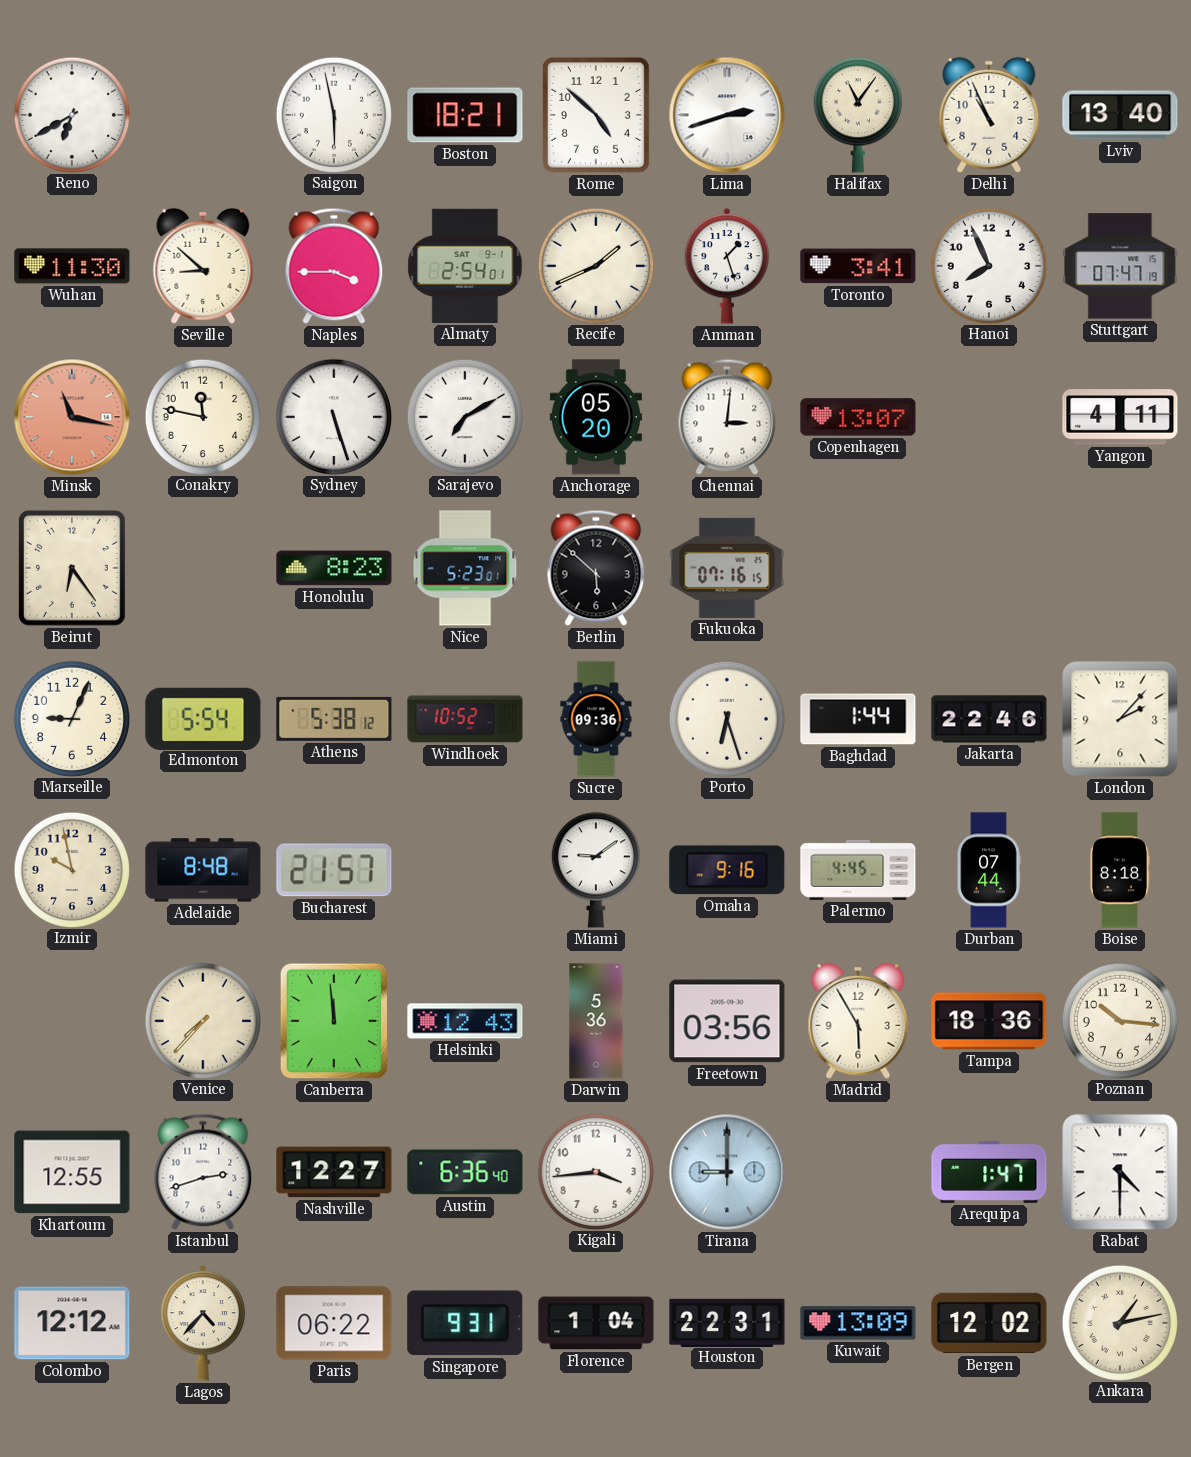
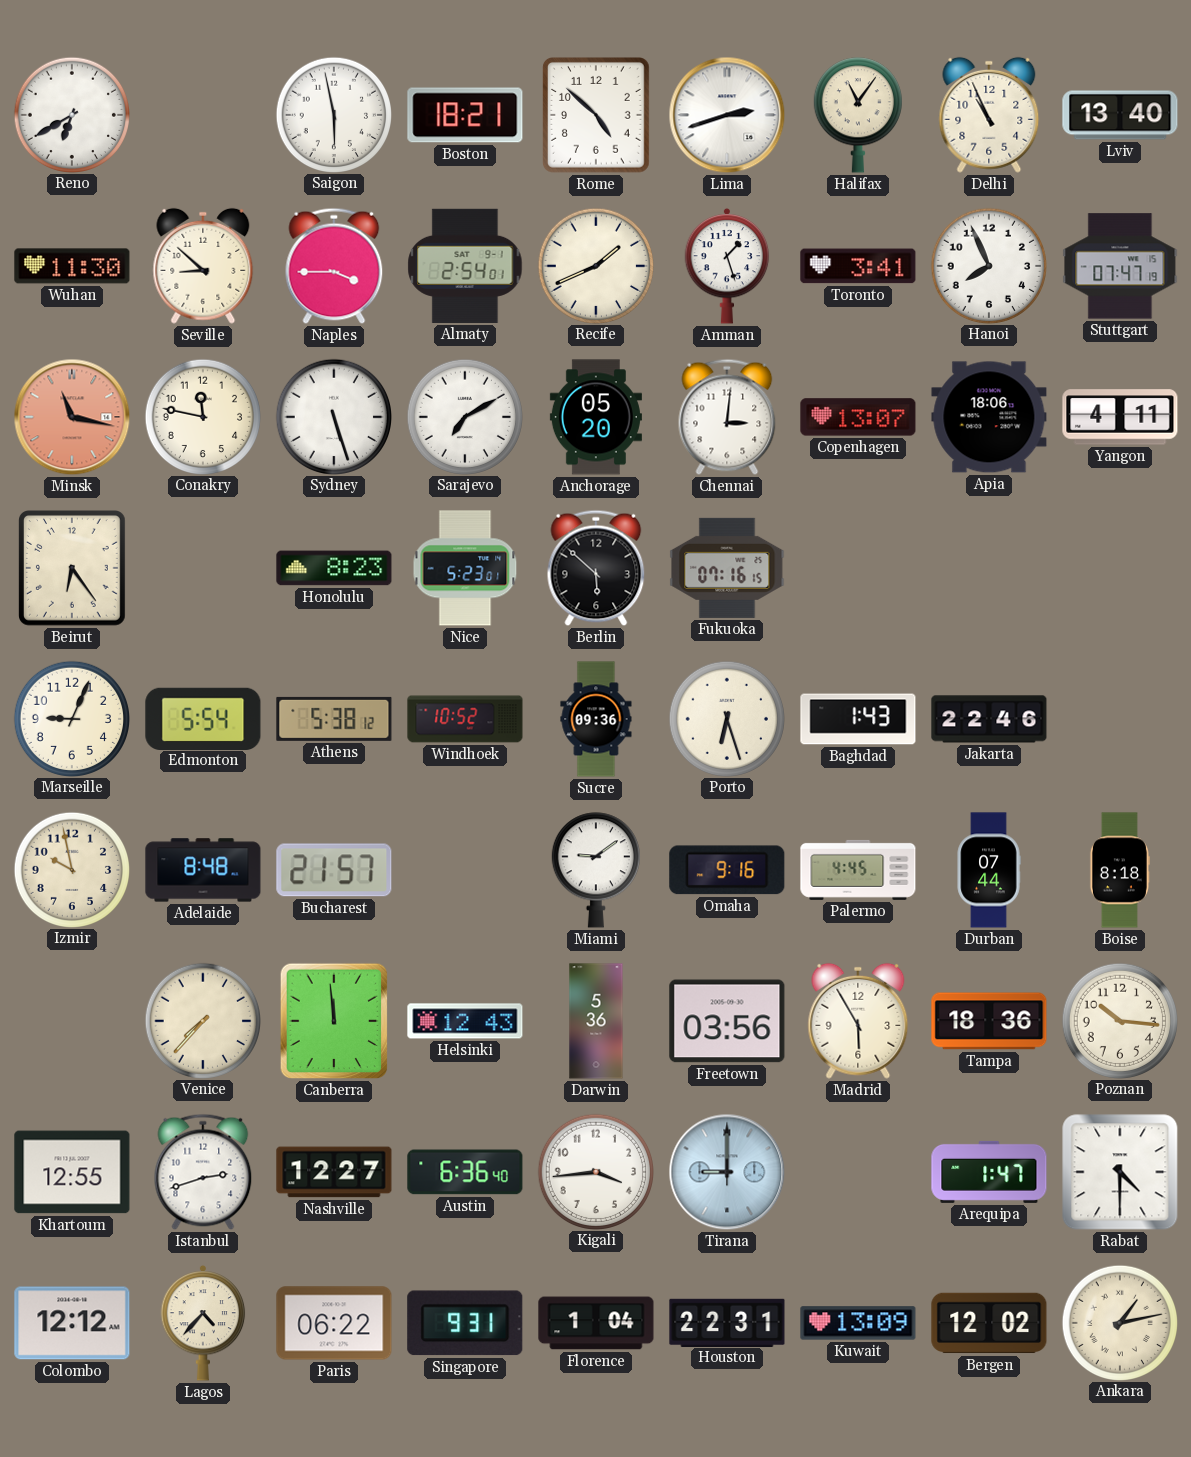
Apia: none -> 18:06
Baghdad: 1:44 -> 1:43
London: 2:07 -> none
